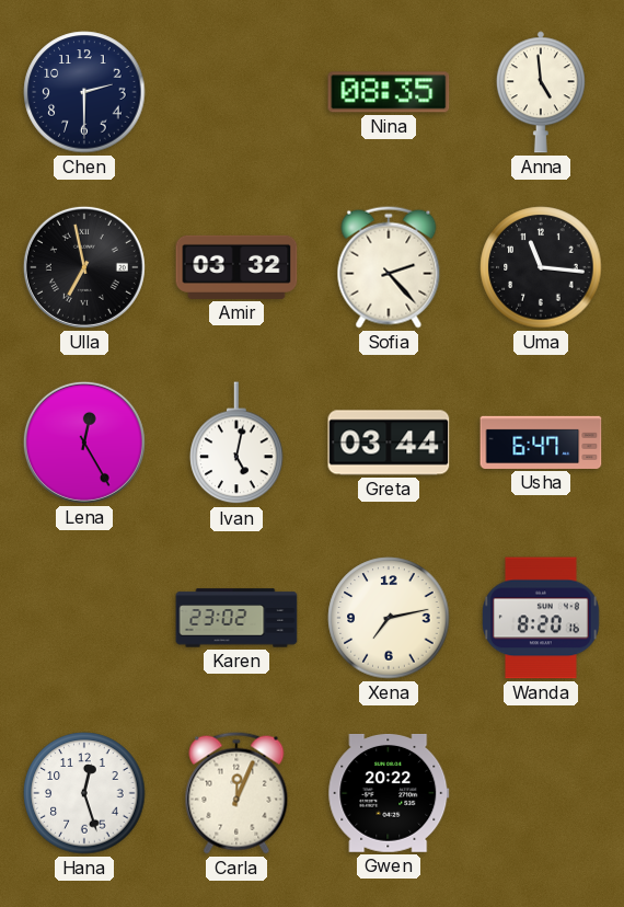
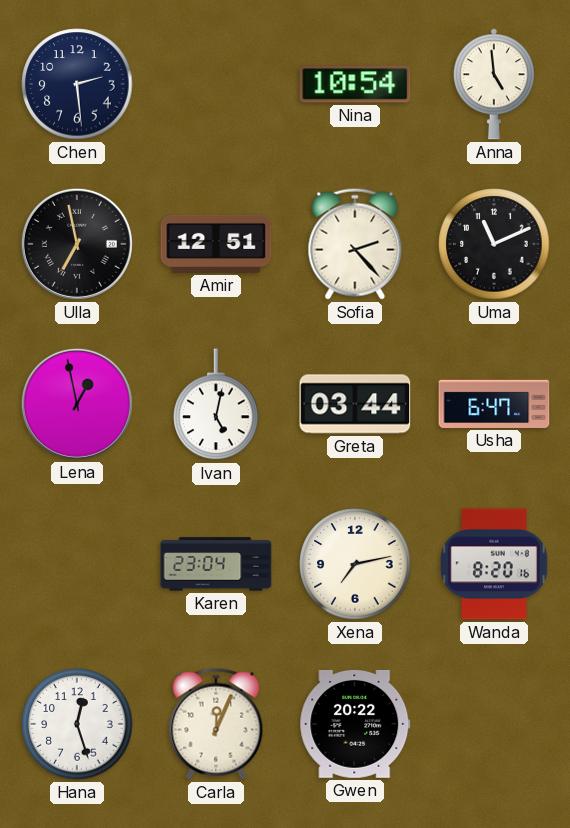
Chen: 2:30 -> 2:29
Nina: 08:35 -> 10:54
Amir: 03:32 -> 12:51
Uma: 11:16 -> 11:11
Lena: 12:25 -> 12:58
Karen: 23:02 -> 23:04
